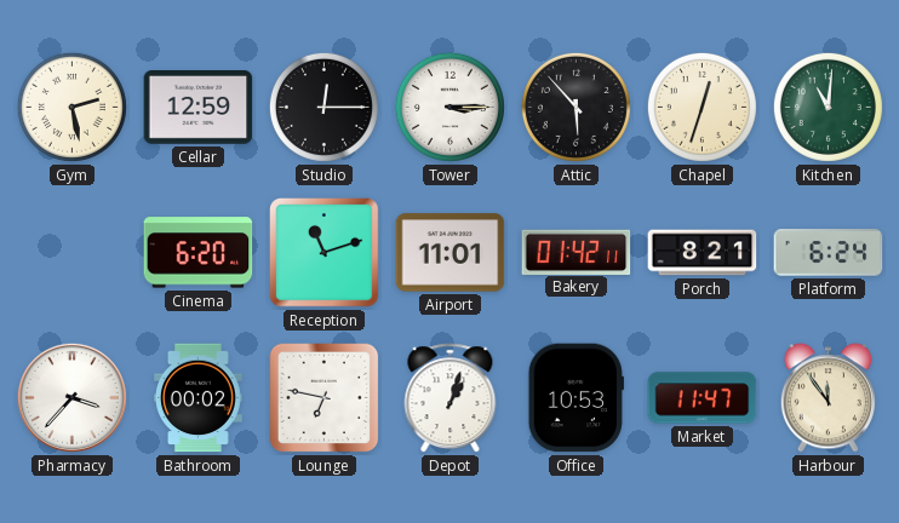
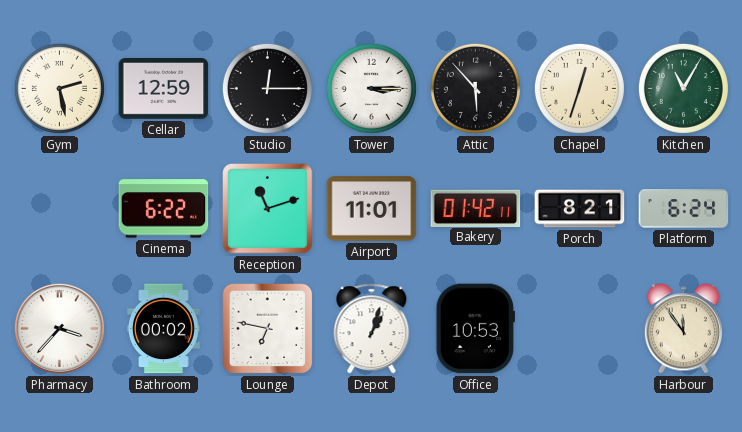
Kitchen: 11:01 -> 11:05
Cinema: 6:20 -> 6:22
Market: 11:47 -> none
